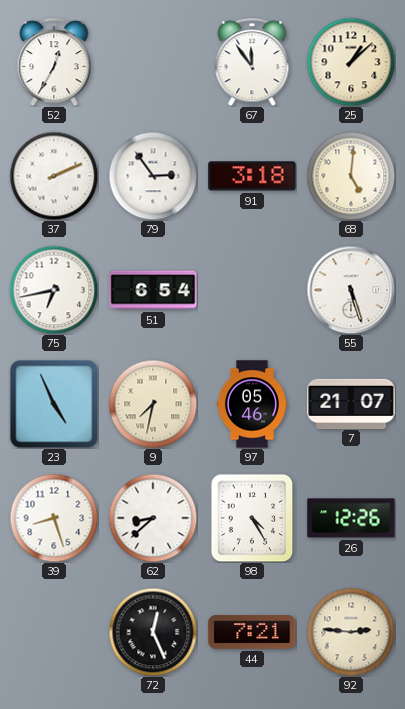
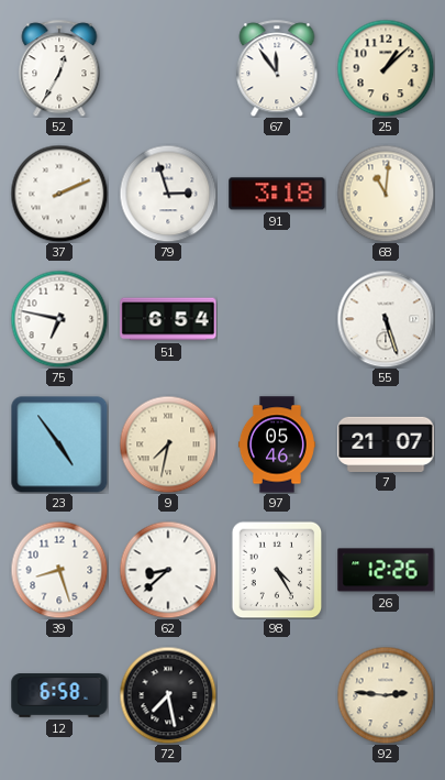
79: 2:54 -> 2:57
68: 5:01 -> 11:01
75: 6:43 -> 6:47
23: 4:56 -> 4:54
12: none -> 6:58
72: 12:26 -> 7:28
44: 7:21 -> none
